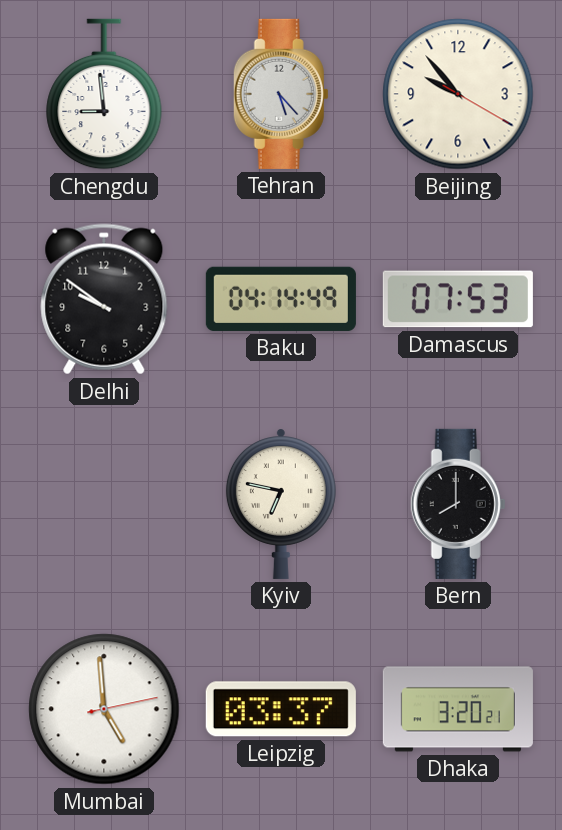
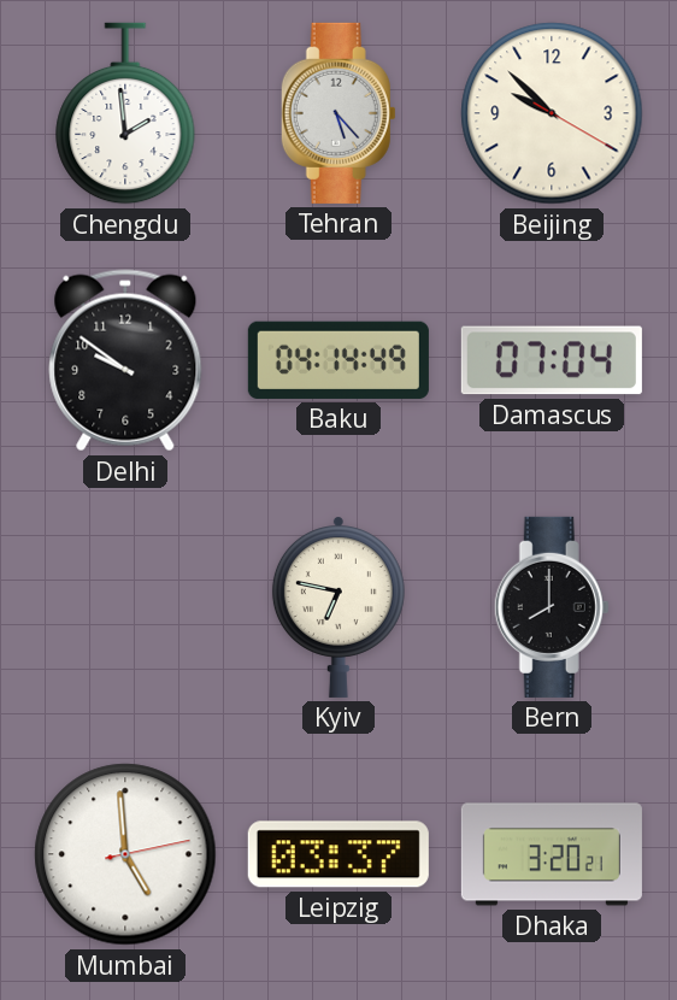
Chengdu: 8:59 -> 1:59
Beijing: 9:53 -> 9:52
Damascus: 07:53 -> 07:04
